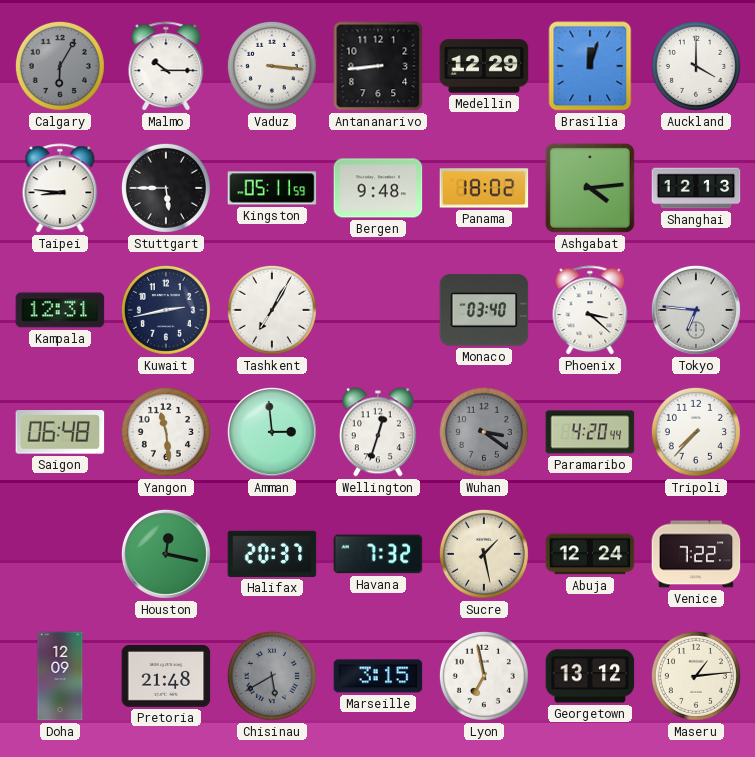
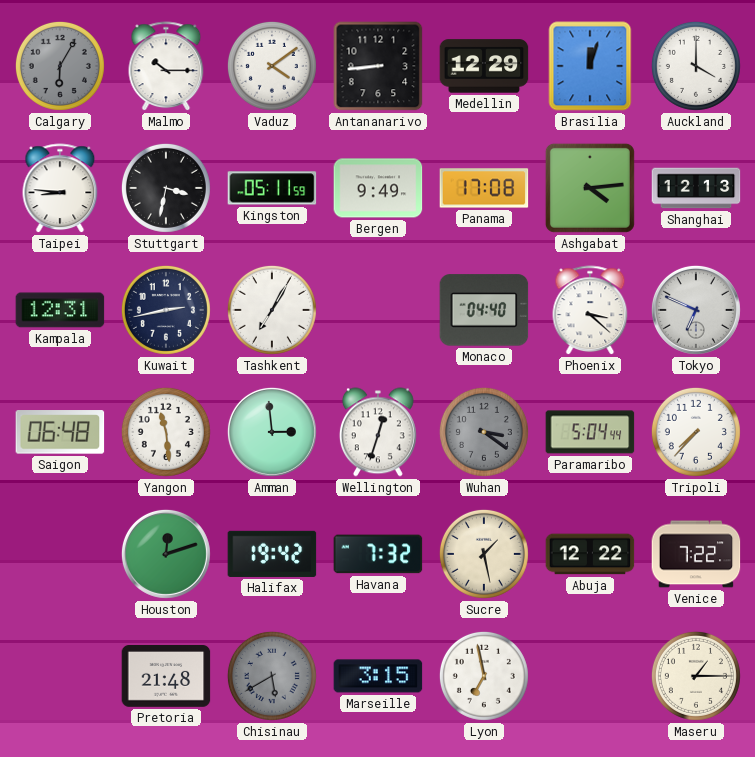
Vaduz: 3:16 -> 4:09
Stuttgart: 5:45 -> 3:32
Bergen: 9:48 -> 9:49
Panama: 18:02 -> 17:08
Monaco: 03:40 -> 04:40
Tokyo: 6:46 -> 6:49
Paramaribo: 4:20 -> 5:04
Houston: 12:17 -> 12:12
Halifax: 20:37 -> 19:42
Abuja: 12:24 -> 12:22
Doha: 12:09 -> none
Georgetown: 13:12 -> none
Maseru: 1:14 -> 1:15
